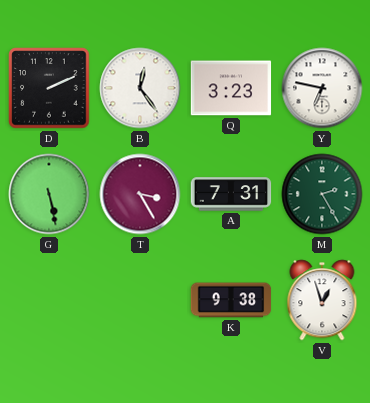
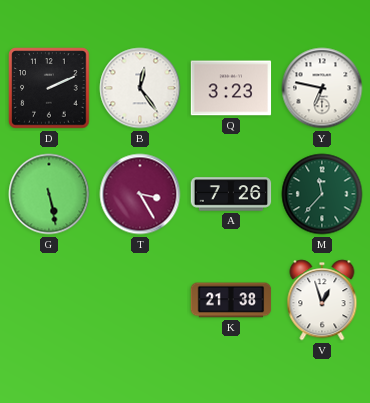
A: 7:31 -> 7:26
M: 2:25 -> 11:37
K: 9:38 -> 21:38
